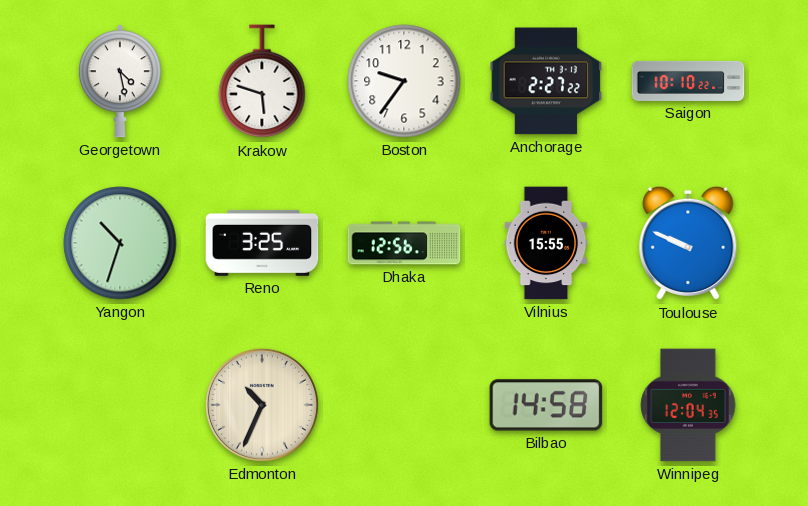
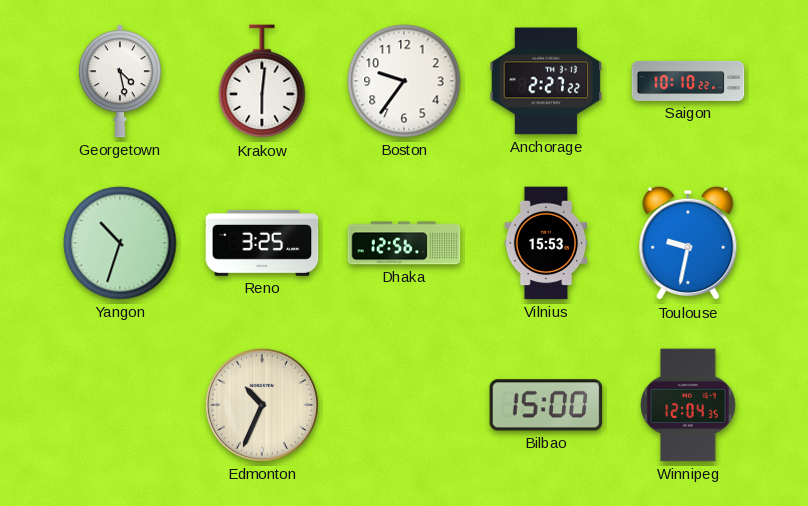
Krakow: 5:48 -> 6:01
Vilnius: 15:55 -> 15:53
Toulouse: 9:49 -> 9:32
Bilbao: 14:58 -> 15:00
